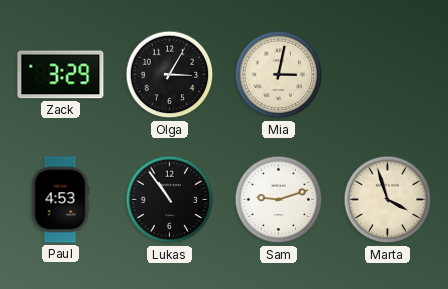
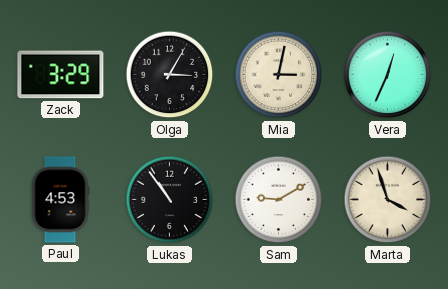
Vera: none -> 12:34
Sam: 9:12 -> 9:10
